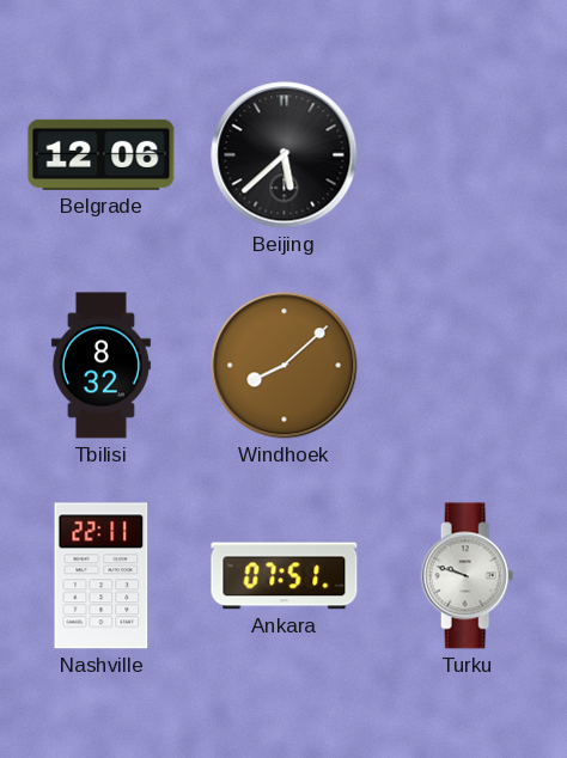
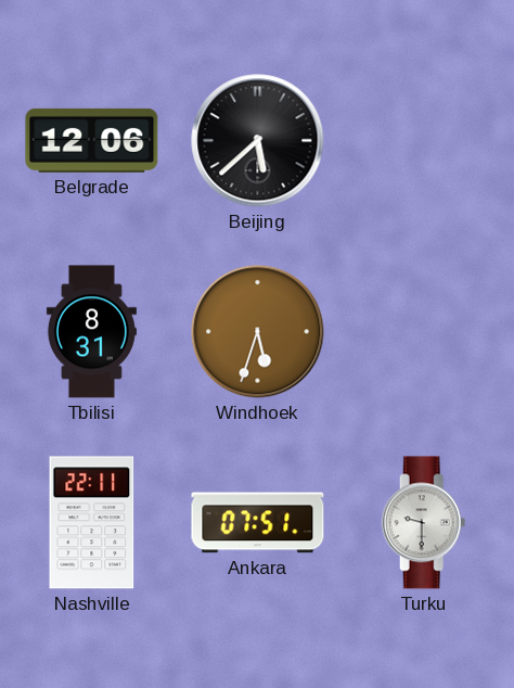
Tbilisi: 8:32 -> 8:31
Windhoek: 8:08 -> 5:33
Turku: 9:48 -> 9:30
